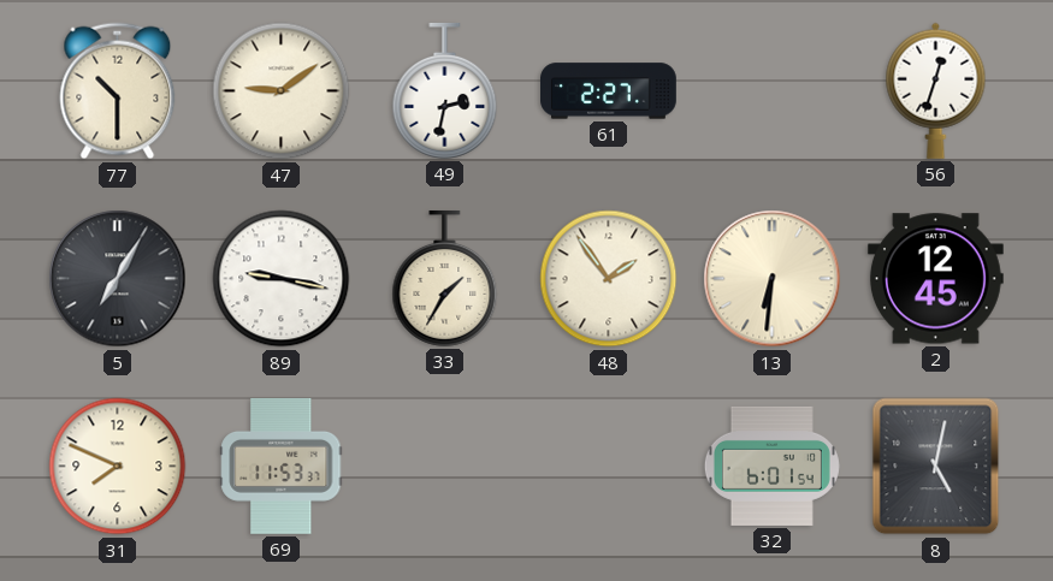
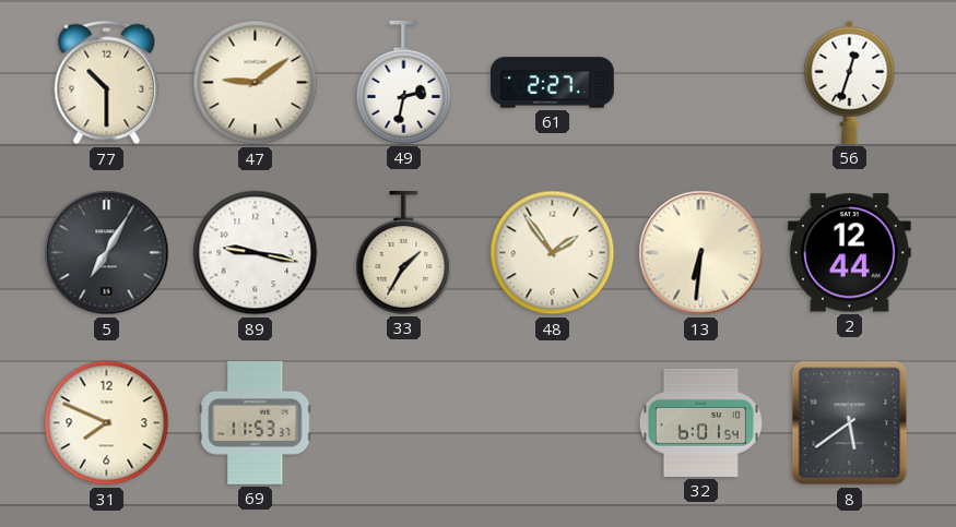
2: 12:45 -> 12:44
8: 5:02 -> 5:39
